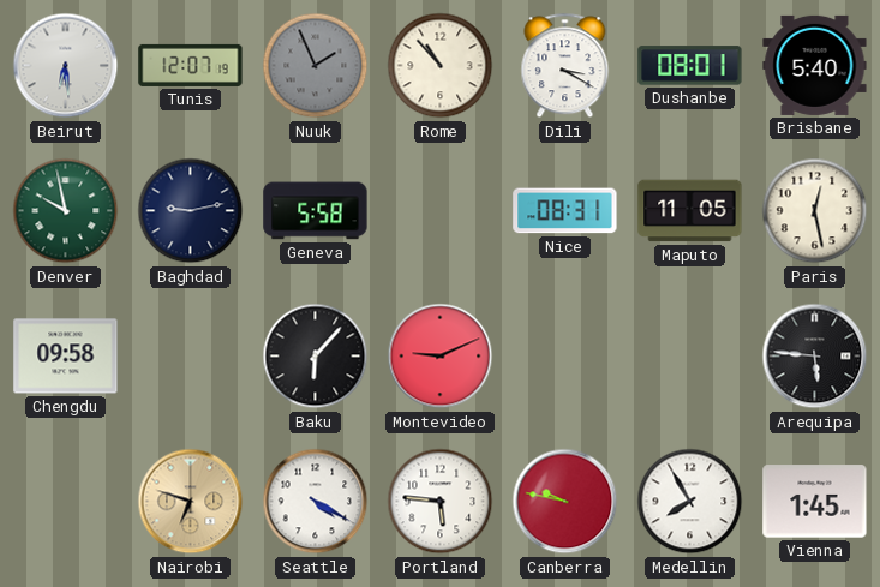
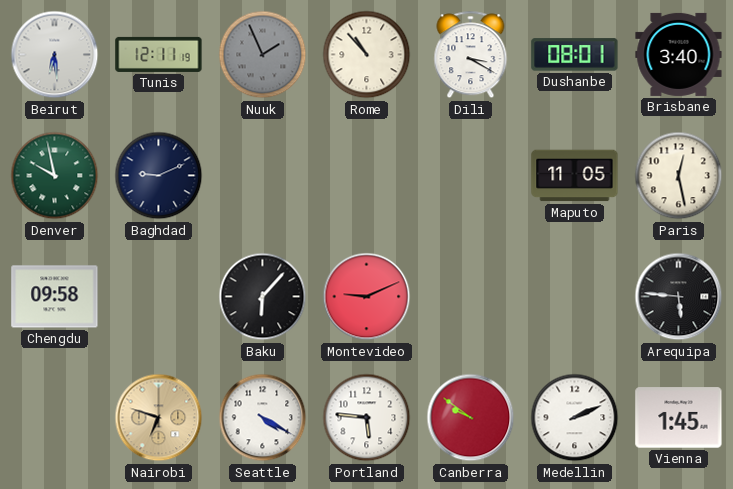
Tunis: 12:07 -> 12:11
Brisbane: 5:40 -> 3:40
Baghdad: 9:13 -> 9:11
Geneva: 5:58 -> none
Nice: 08:31 -> none
Canberra: 9:47 -> 9:51
Medellin: 7:55 -> 2:11
